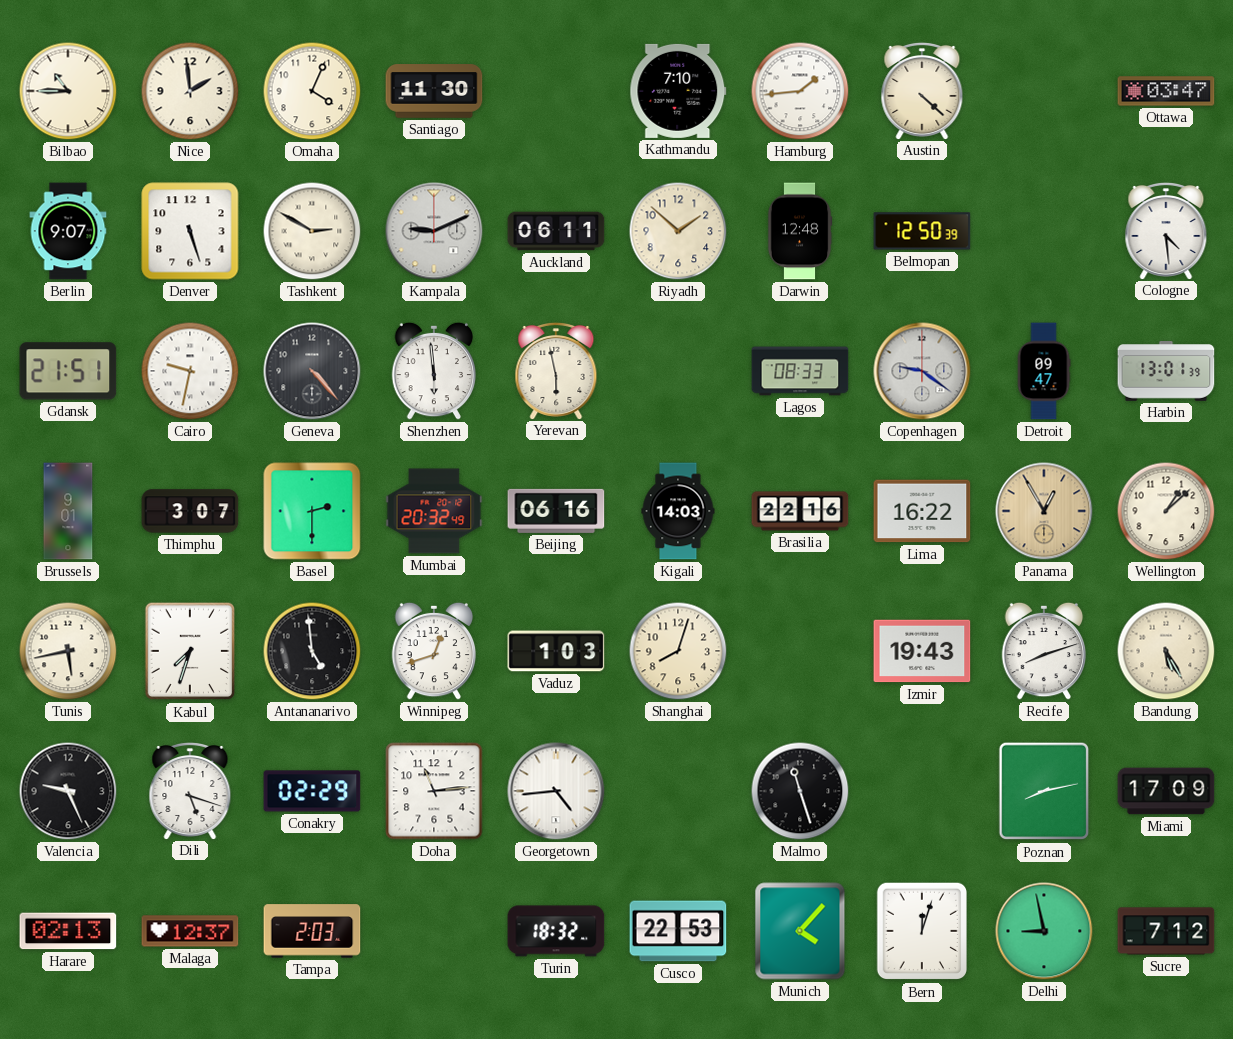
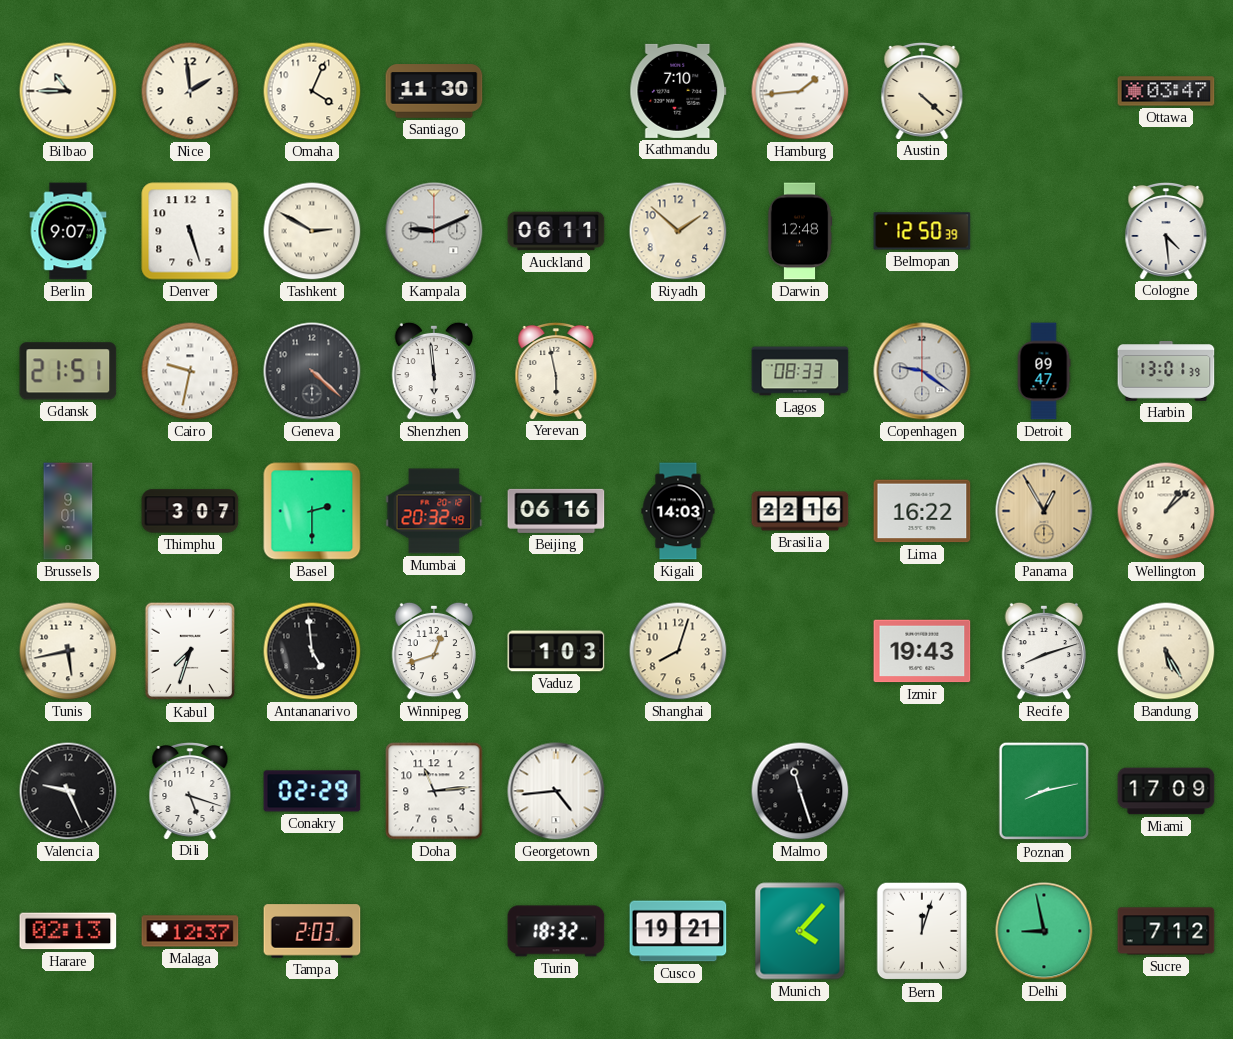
Geneva: 4:23 -> 4:22
Cusco: 22:53 -> 19:21
